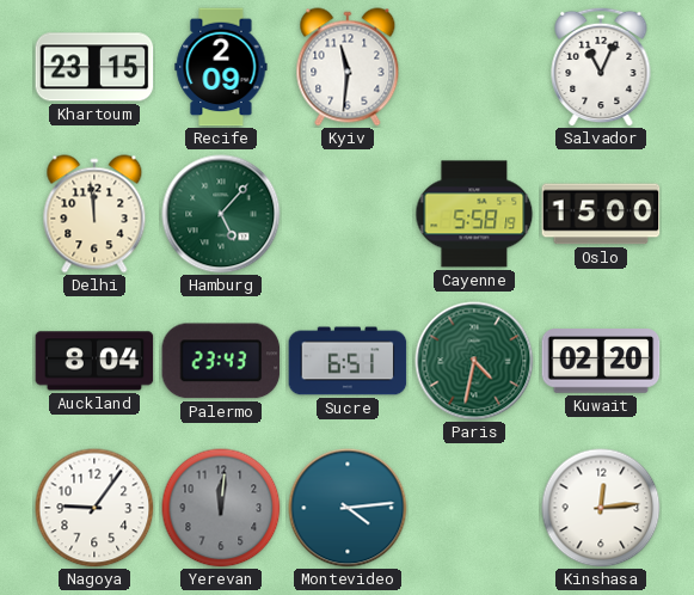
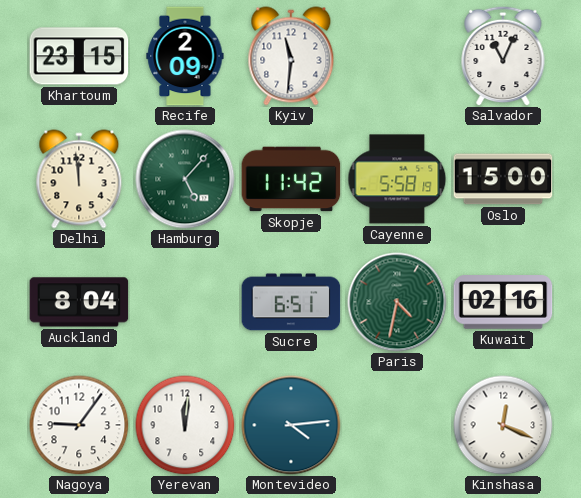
Skopje: none -> 11:42
Palermo: 23:43 -> none
Kuwait: 02:20 -> 02:16
Yerevan dial: grey -> white
Kinshasa: 12:14 -> 12:19
